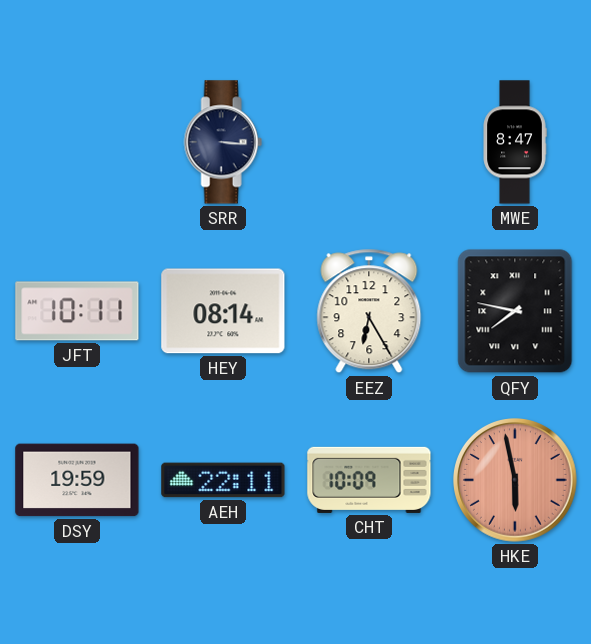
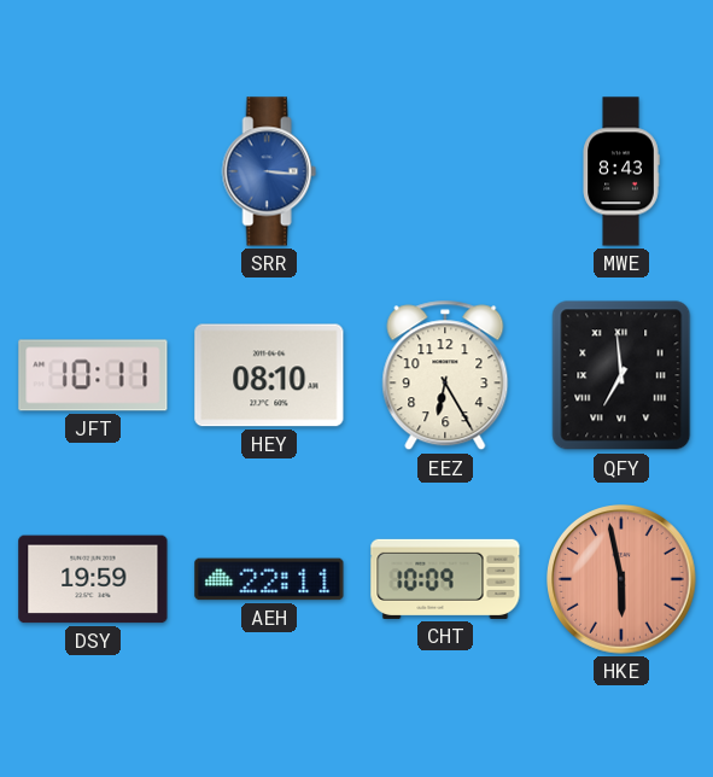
SRR dial: navy -> blue
MWE: 8:47 -> 8:43
HEY: 08:14 -> 08:10
QFY: 7:47 -> 6:59
